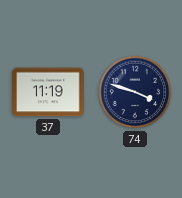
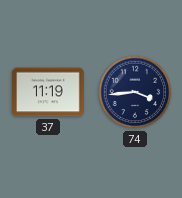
74: 3:48 -> 3:44
